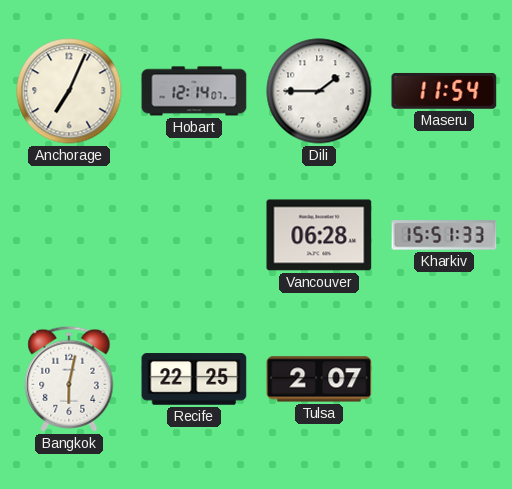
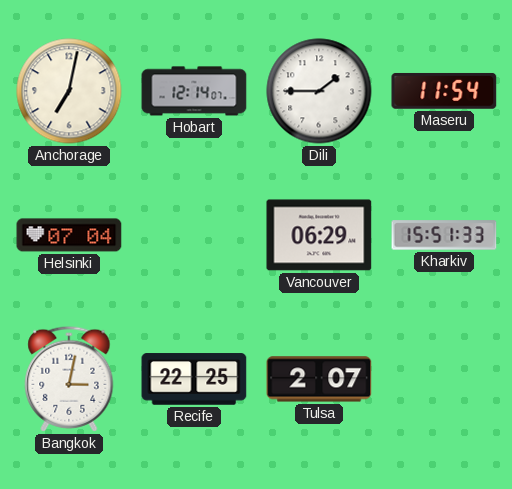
Anchorage: 7:04 -> 7:02
Helsinki: none -> 07:04
Vancouver: 06:28 -> 06:29
Bangkok: 6:02 -> 3:02
